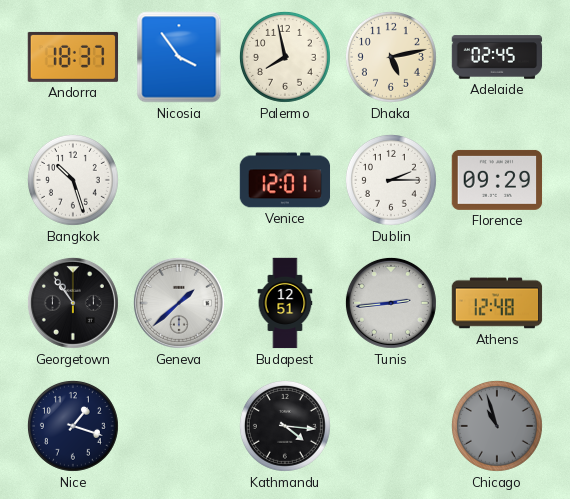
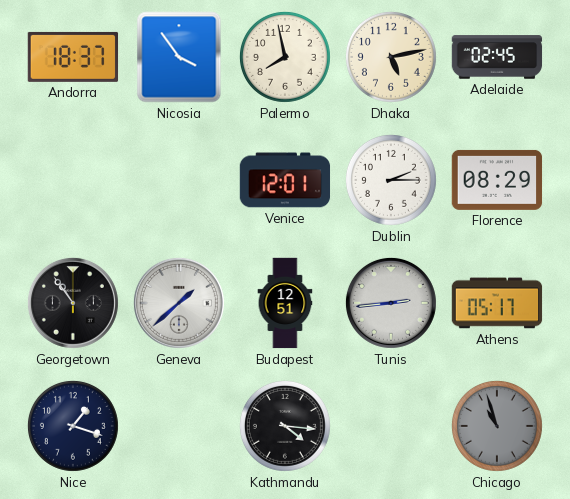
Bangkok: 10:27 -> none
Florence: 09:29 -> 08:29
Athens: 12:48 -> 05:17
